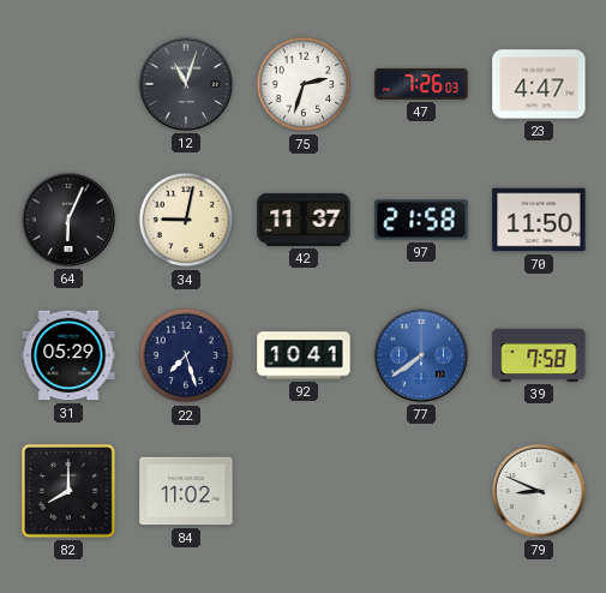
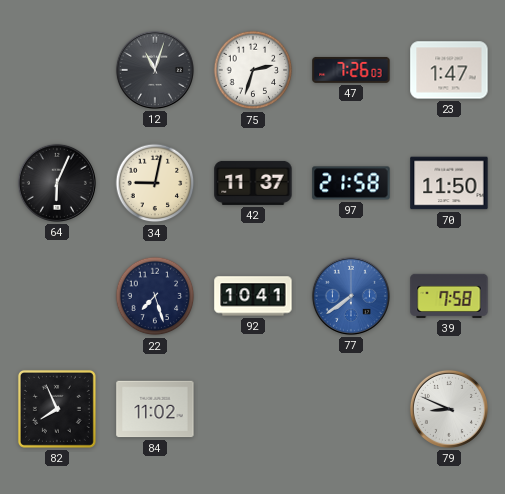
23: 4:47 -> 1:47
31: 05:29 -> none
82: 8:00 -> 7:56
